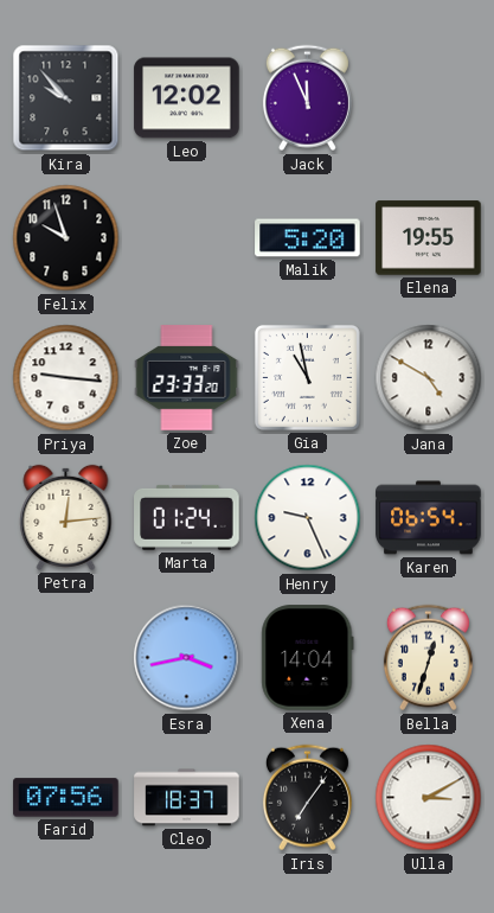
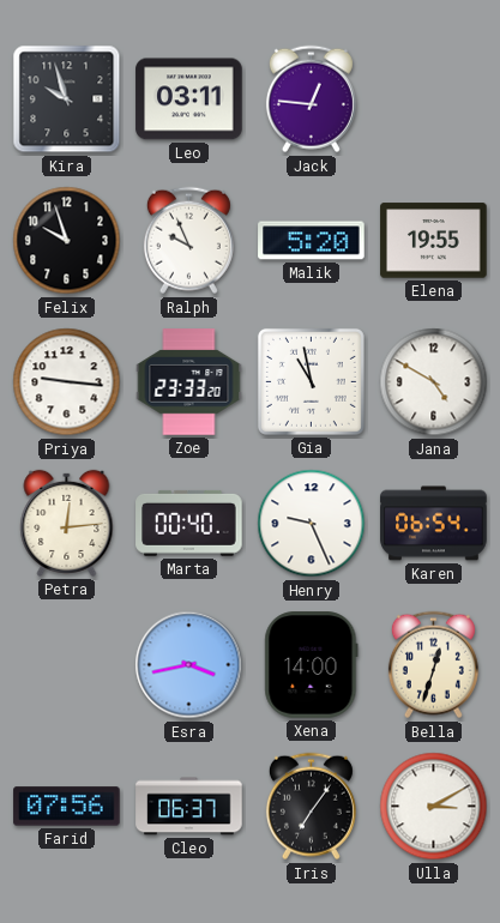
Kira: 9:53 -> 9:57
Leo: 12:02 -> 03:11
Jack: 11:56 -> 12:46
Ralph: none -> 9:56
Marta: 01:24 -> 00:40
Xena: 14:04 -> 14:00
Cleo: 18:37 -> 06:37
